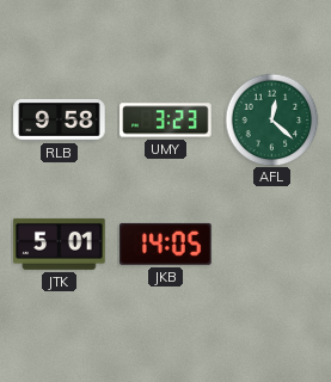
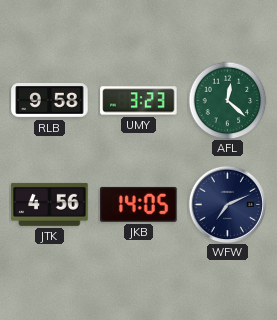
JTK: 5:01 -> 4:56
WFW: none -> 7:11
